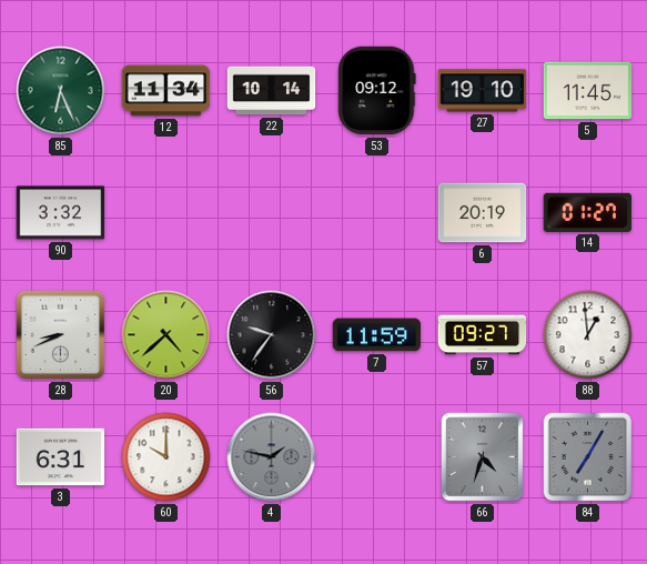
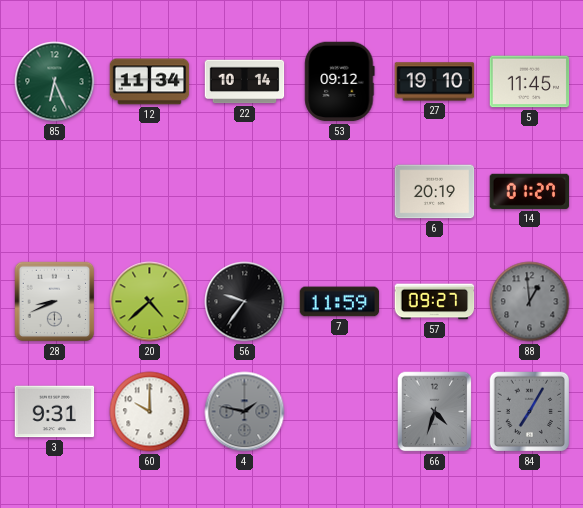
90: 3:32 -> none
88 dial: white -> grey
3: 6:31 -> 9:31
